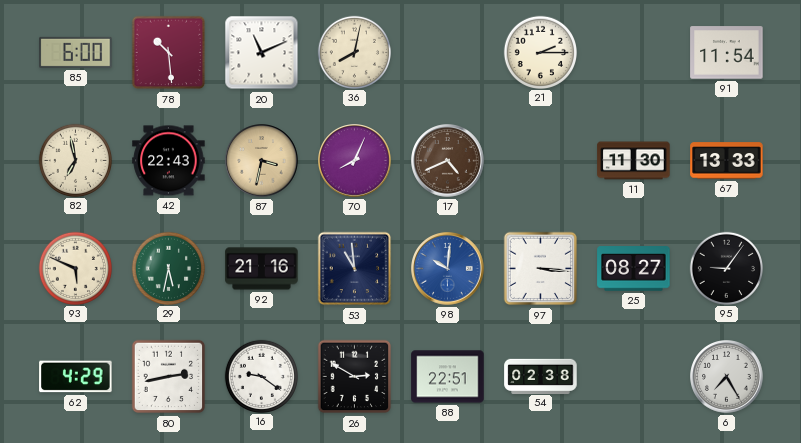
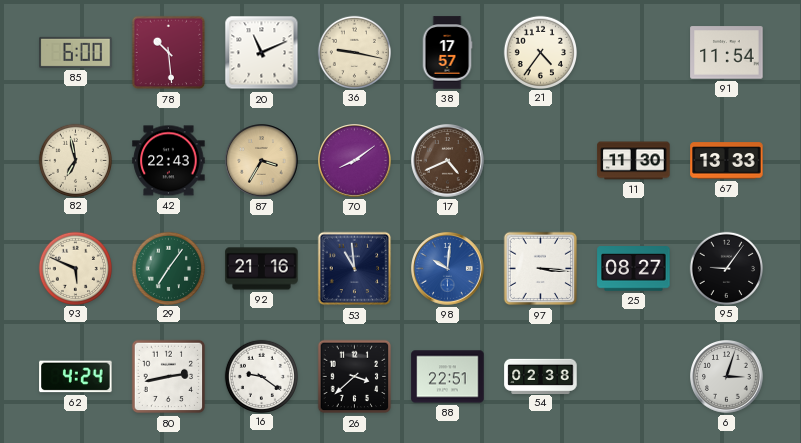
36: 8:02 -> 9:17
38: none -> 17:57
21: 2:15 -> 4:36
87: 3:32 -> 3:35
70: 8:04 -> 8:09
29: 5:32 -> 7:06
62: 4:29 -> 4:24
26: 2:50 -> 3:38
6: 7:25 -> 3:03
